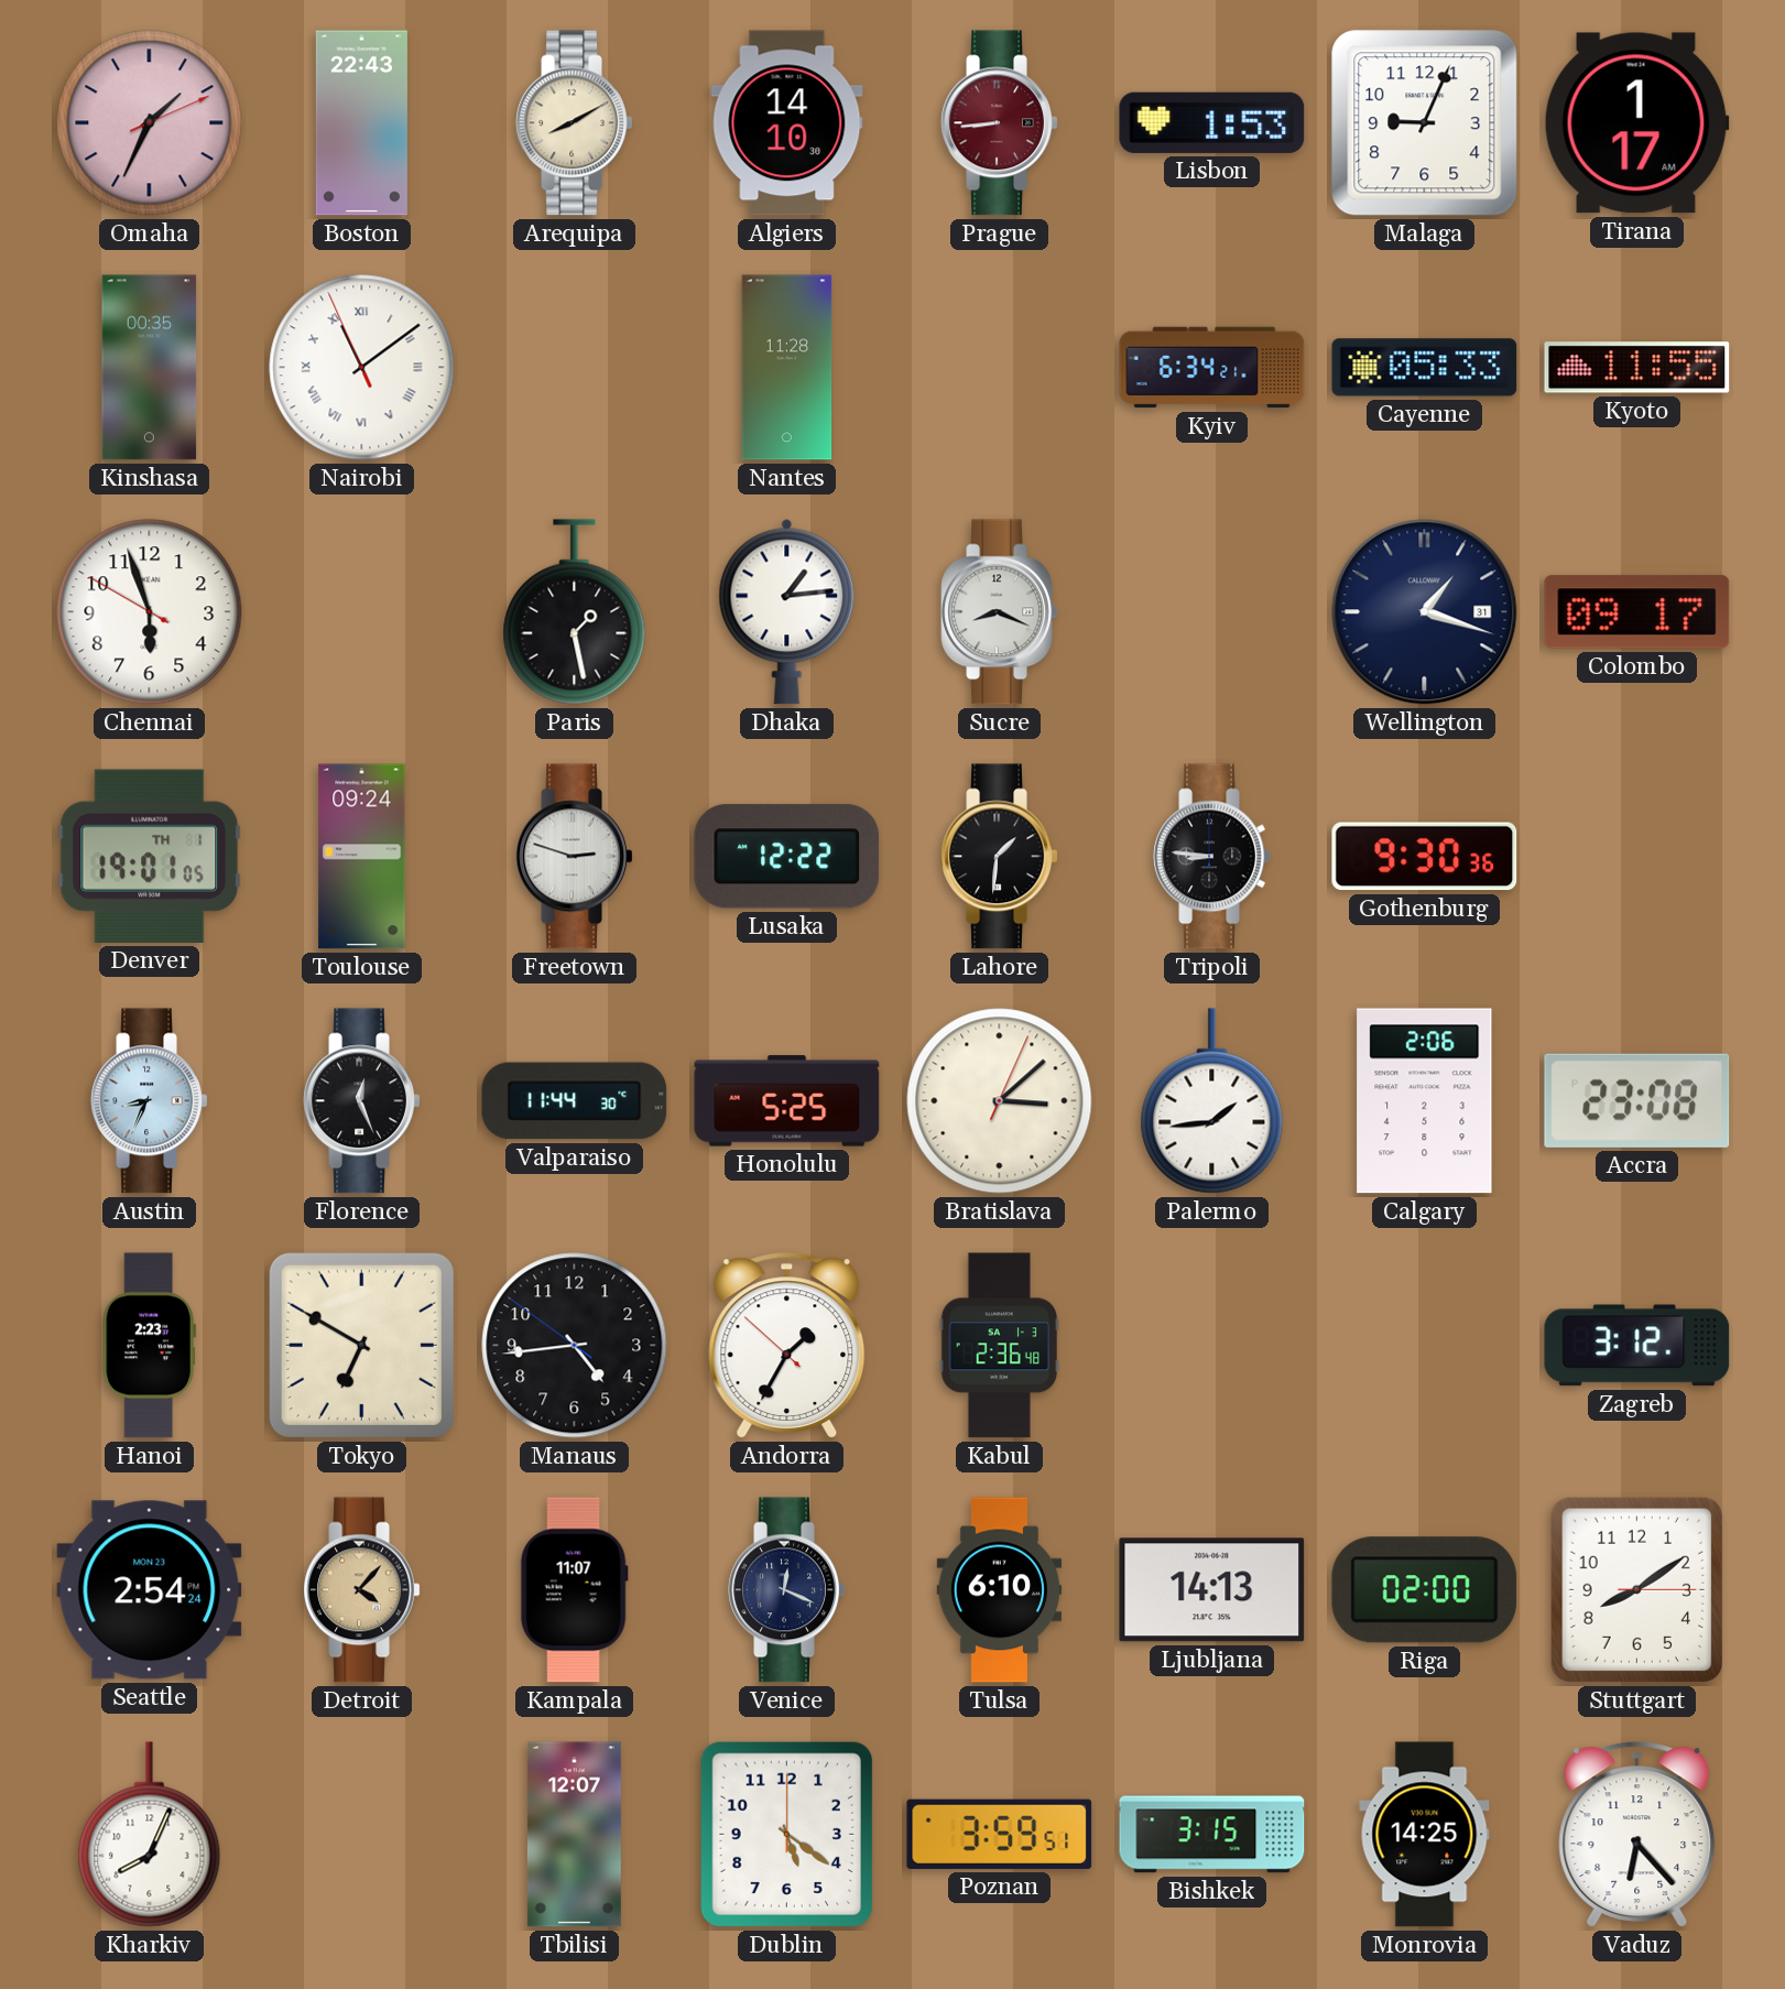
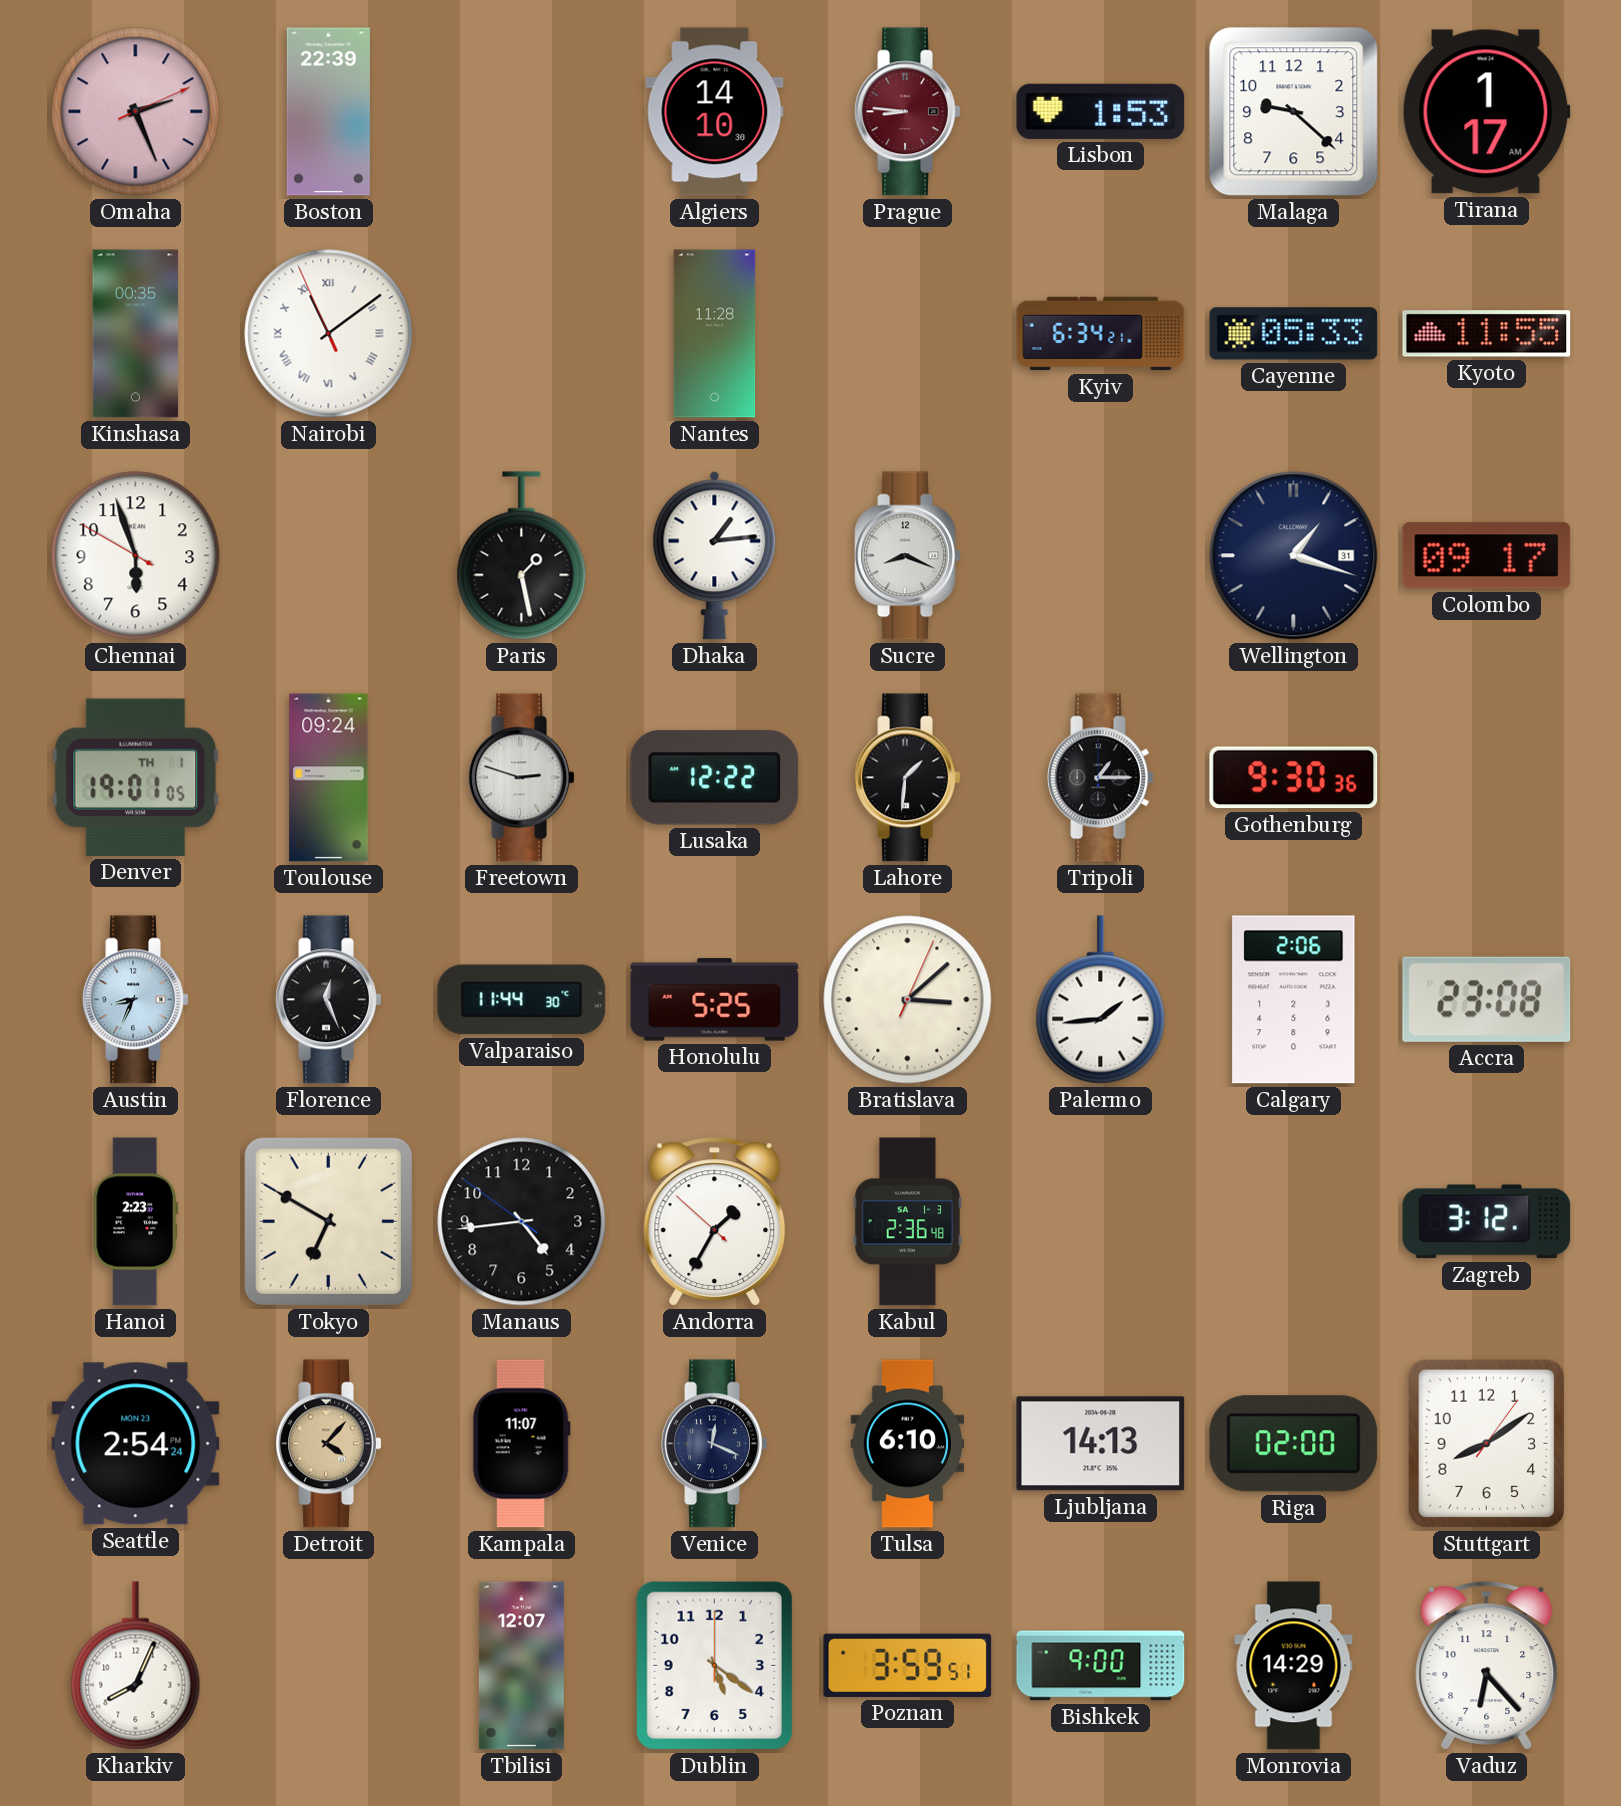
Omaha: 1:34 -> 2:26
Boston: 22:43 -> 22:39
Arequipa: 8:10 -> none
Prague: 8:44 -> 8:46
Malaga: 9:04 -> 9:22
Tripoli: 8:46 -> 1:15
Stuttgart: 8:09:15 -> 8:09:06
Bishkek: 3:15 -> 9:00
Monrovia: 14:25 -> 14:29
